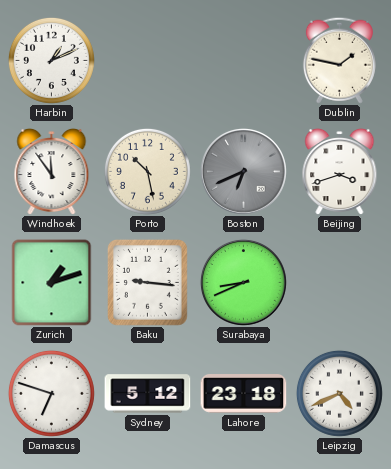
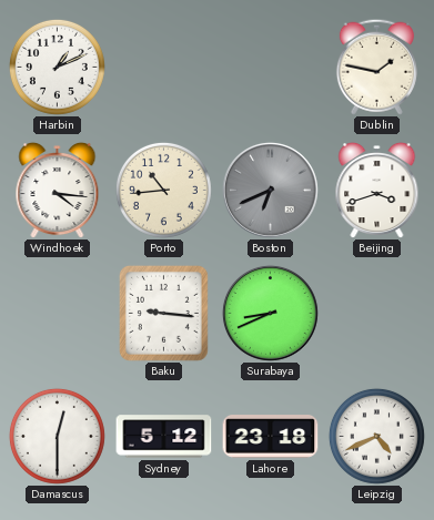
Windhoek: 11:54 -> 4:16
Porto: 10:28 -> 10:44
Zurich: 1:12 -> none
Damascus: 6:48 -> 12:30
